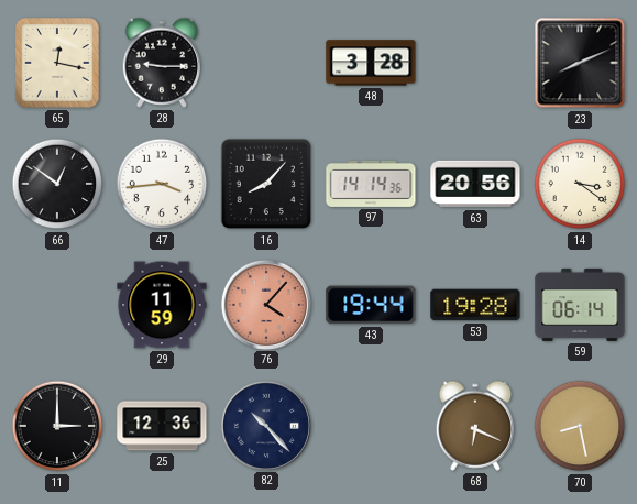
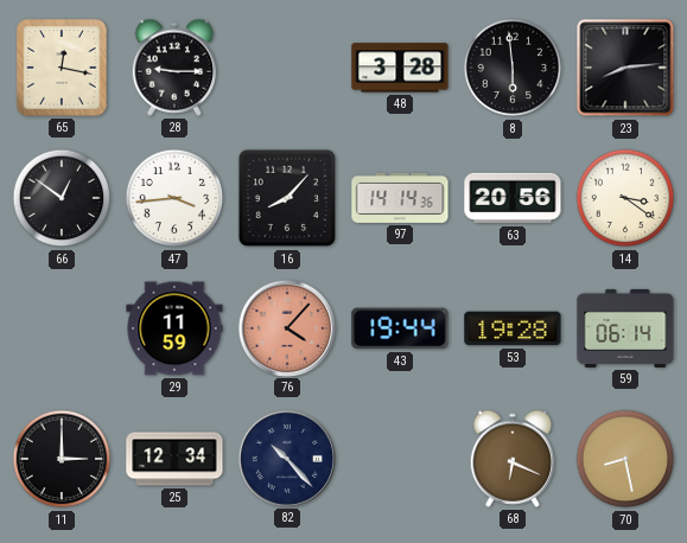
8: none -> 5:59
23: 8:11 -> 8:14
25: 12:36 -> 12:34
